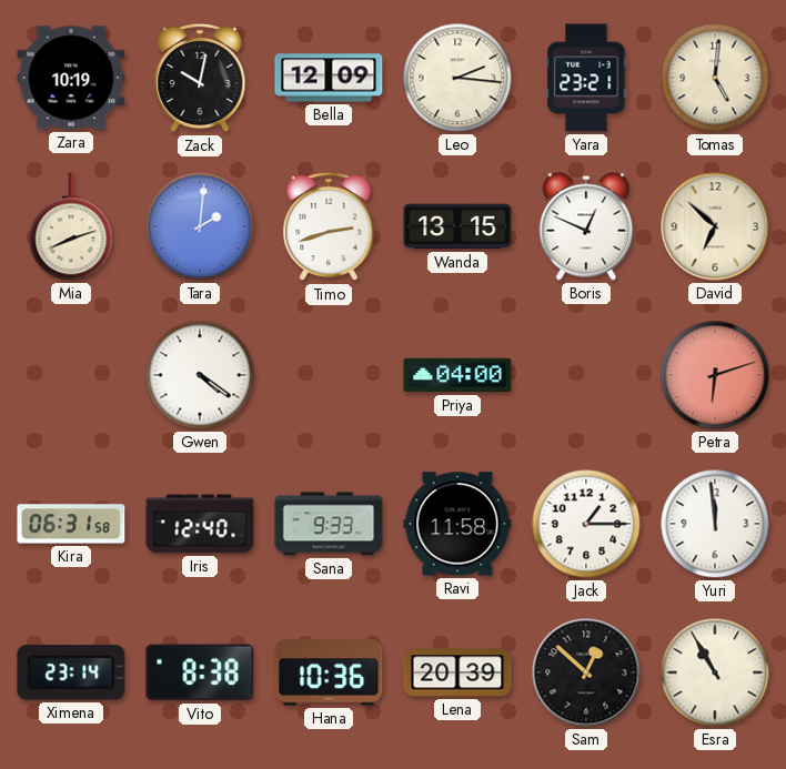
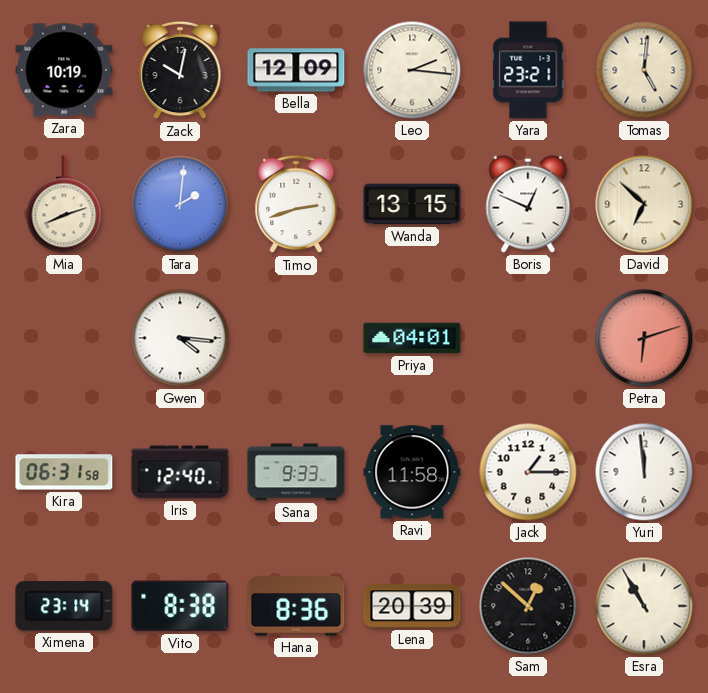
Gwen: 4:21 -> 4:16
Priya: 04:00 -> 04:01
Hana: 10:36 -> 8:36
